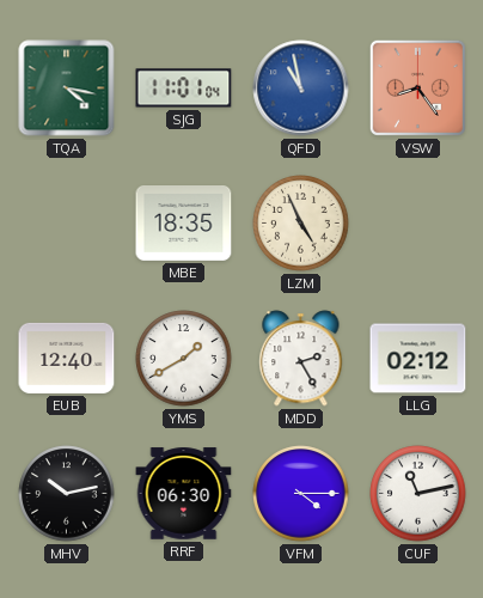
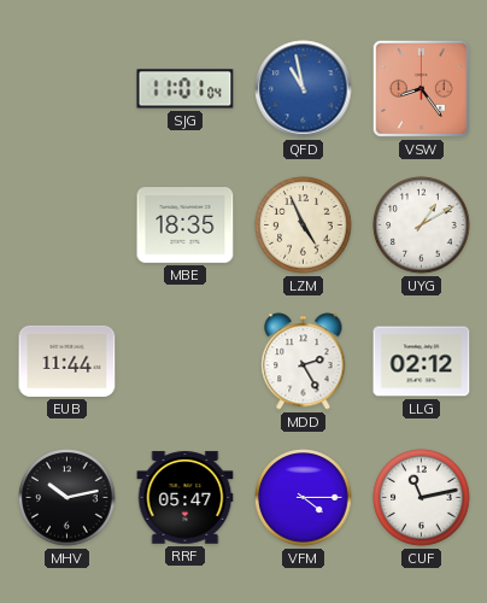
TQA: 4:17 -> none
UYG: none -> 1:10
EUB: 12:40 -> 11:44
YMS: 1:40 -> none
RRF: 06:30 -> 05:47
